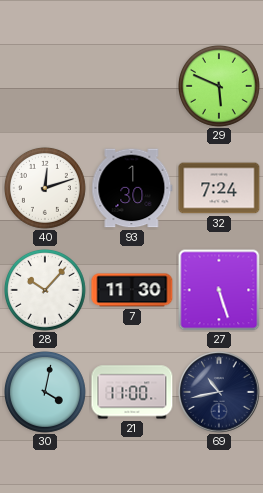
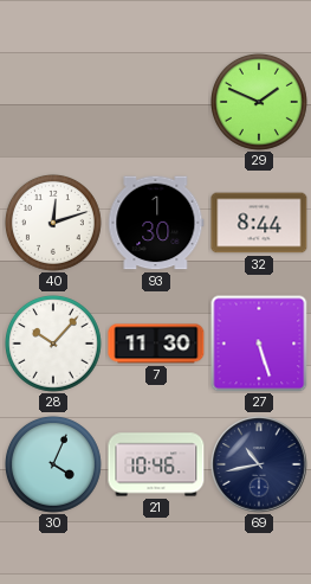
29: 5:49 -> 1:49
32: 7:24 -> 8:44
30: 4:02 -> 4:04
21: 11:00 -> 10:46
